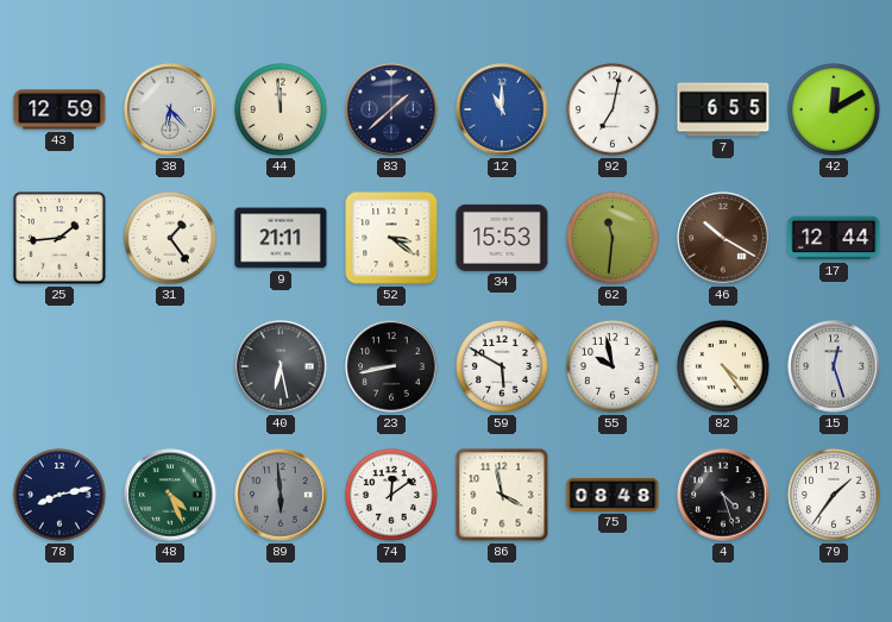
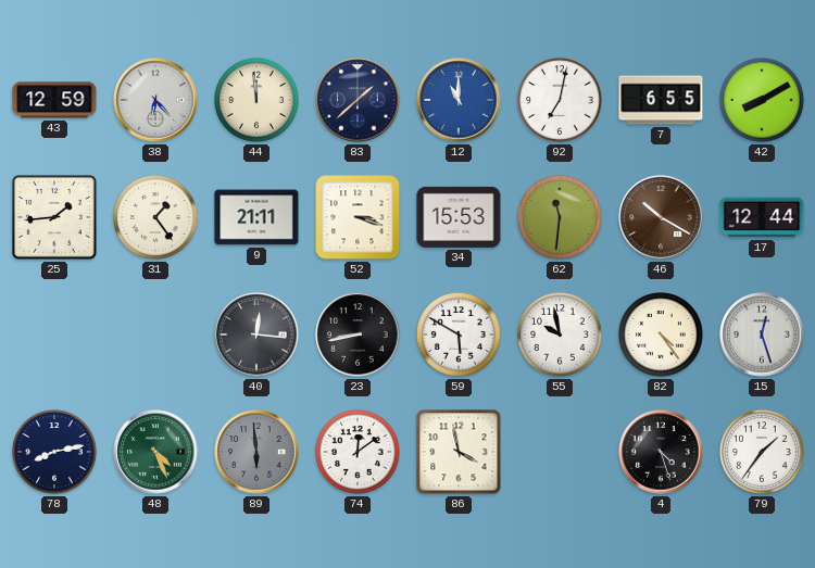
42: 12:10 -> 8:10
52: 3:21 -> 3:18
40: 6:28 -> 12:16
75: 08:48 -> none
